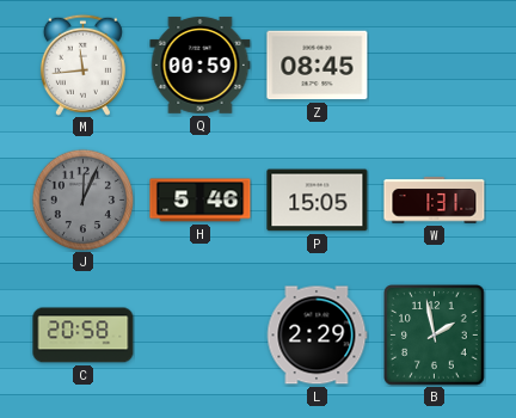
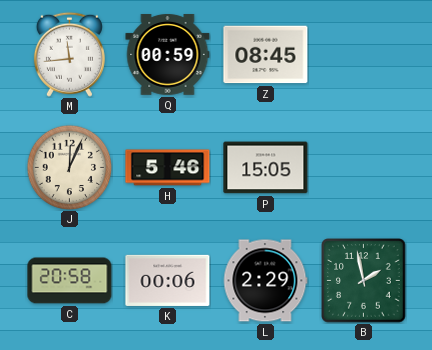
J dial: grey -> cream
W: 1:31 -> none
K: none -> 00:06
